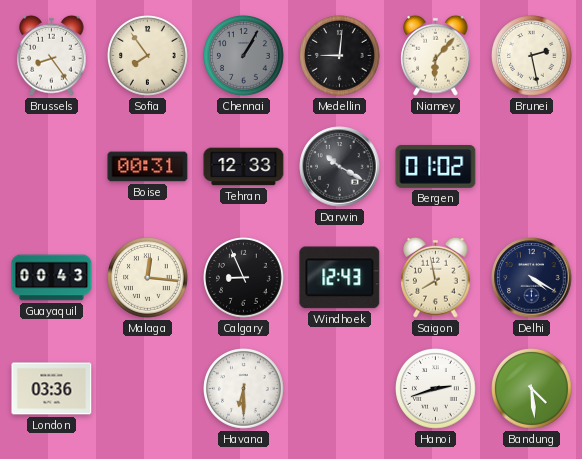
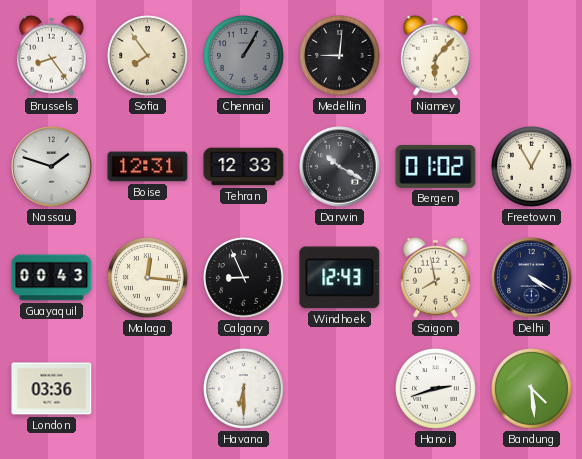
Brunei: 2:28 -> none
Nassau: none -> 1:48
Boise: 00:31 -> 12:31
Freetown: none -> 12:55
